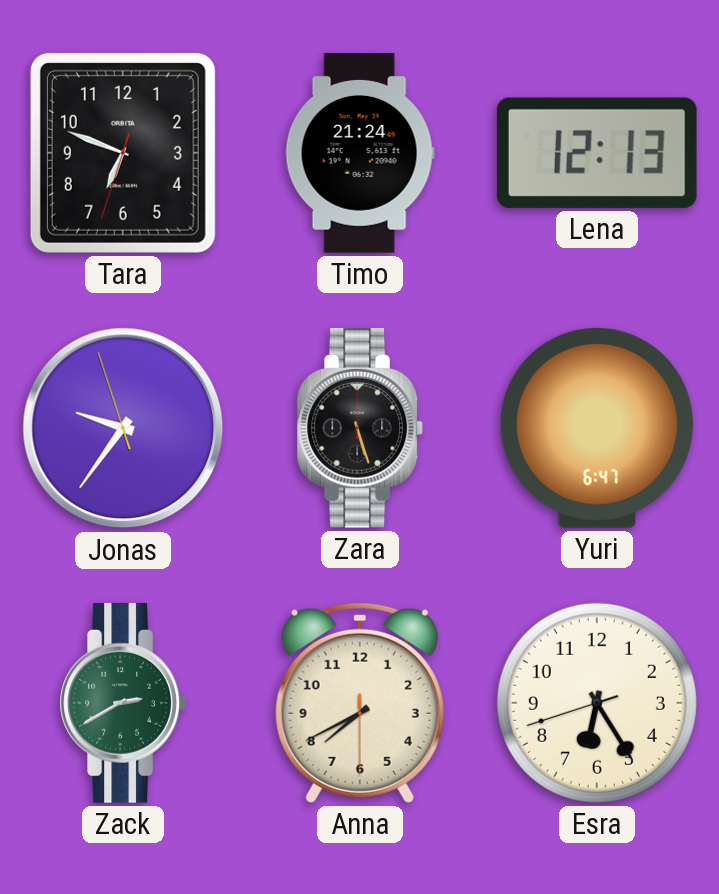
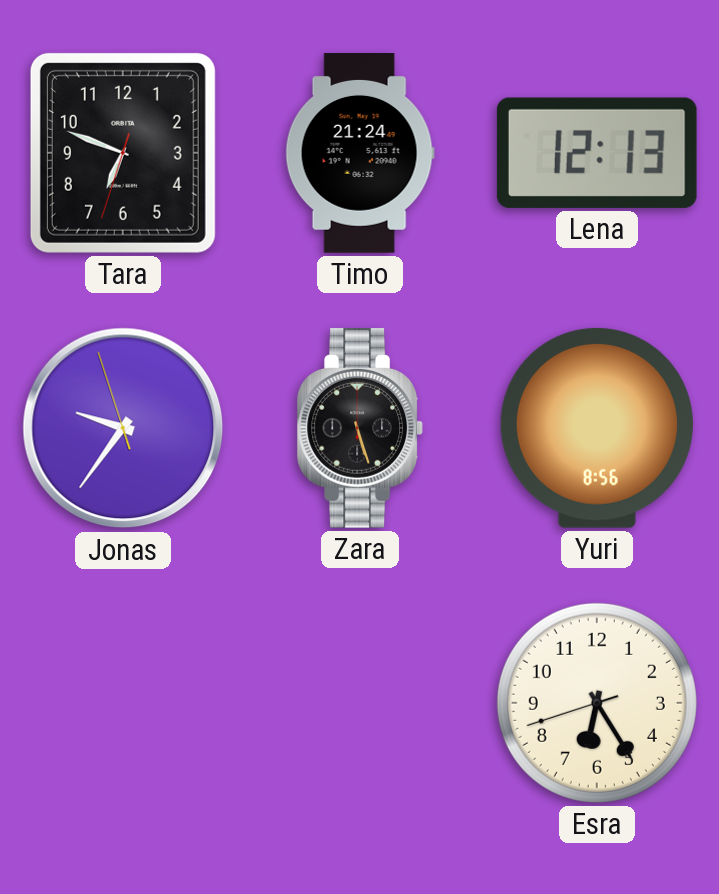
Yuri: 6:47 -> 8:56
Zack: 2:40 -> none
Anna: 7:40 -> none
